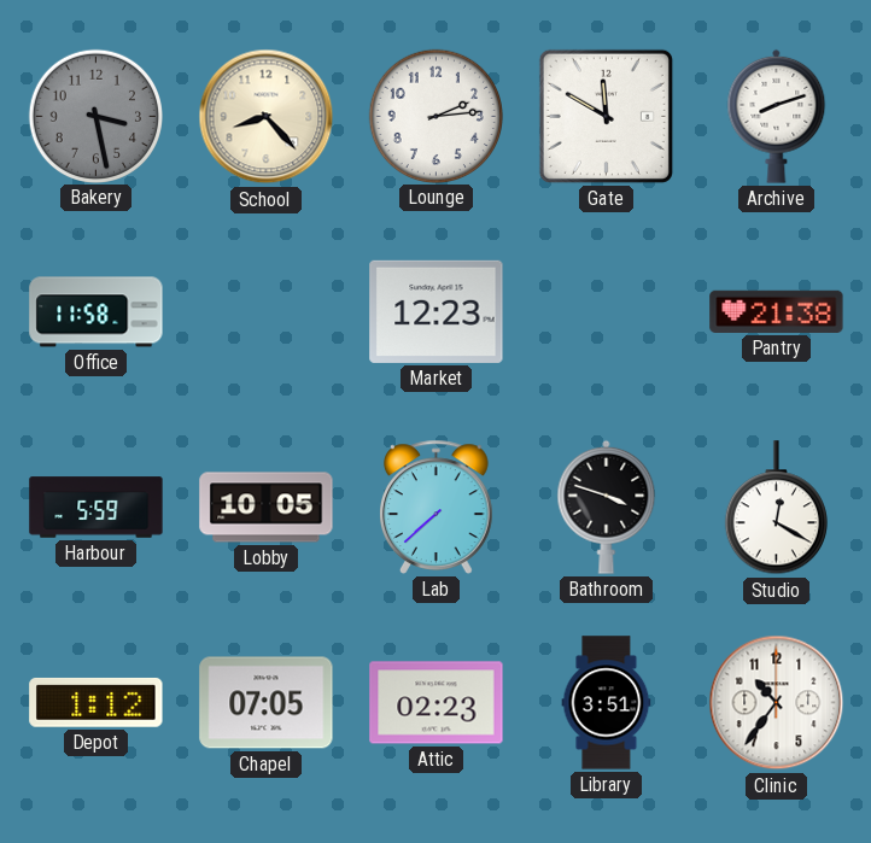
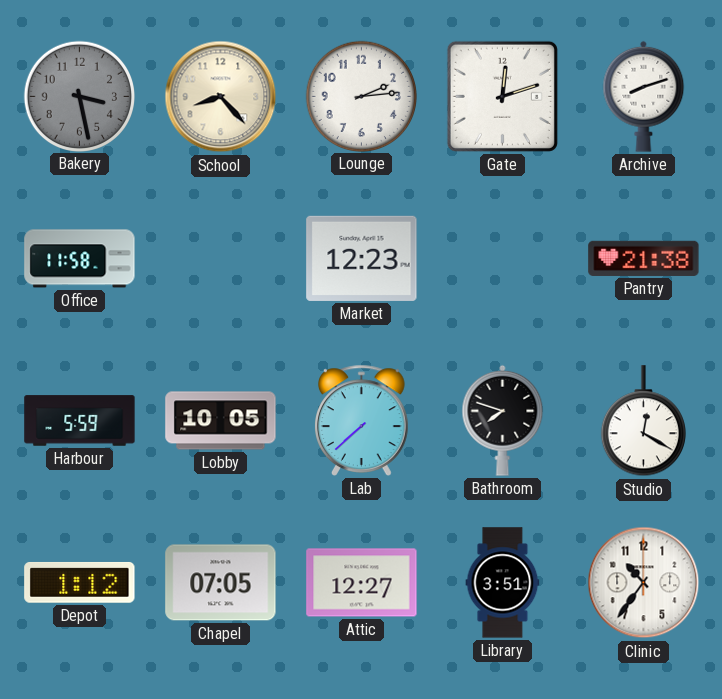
Gate: 11:50 -> 12:12
Bathroom: 3:48 -> 7:48
Attic: 02:23 -> 12:27
